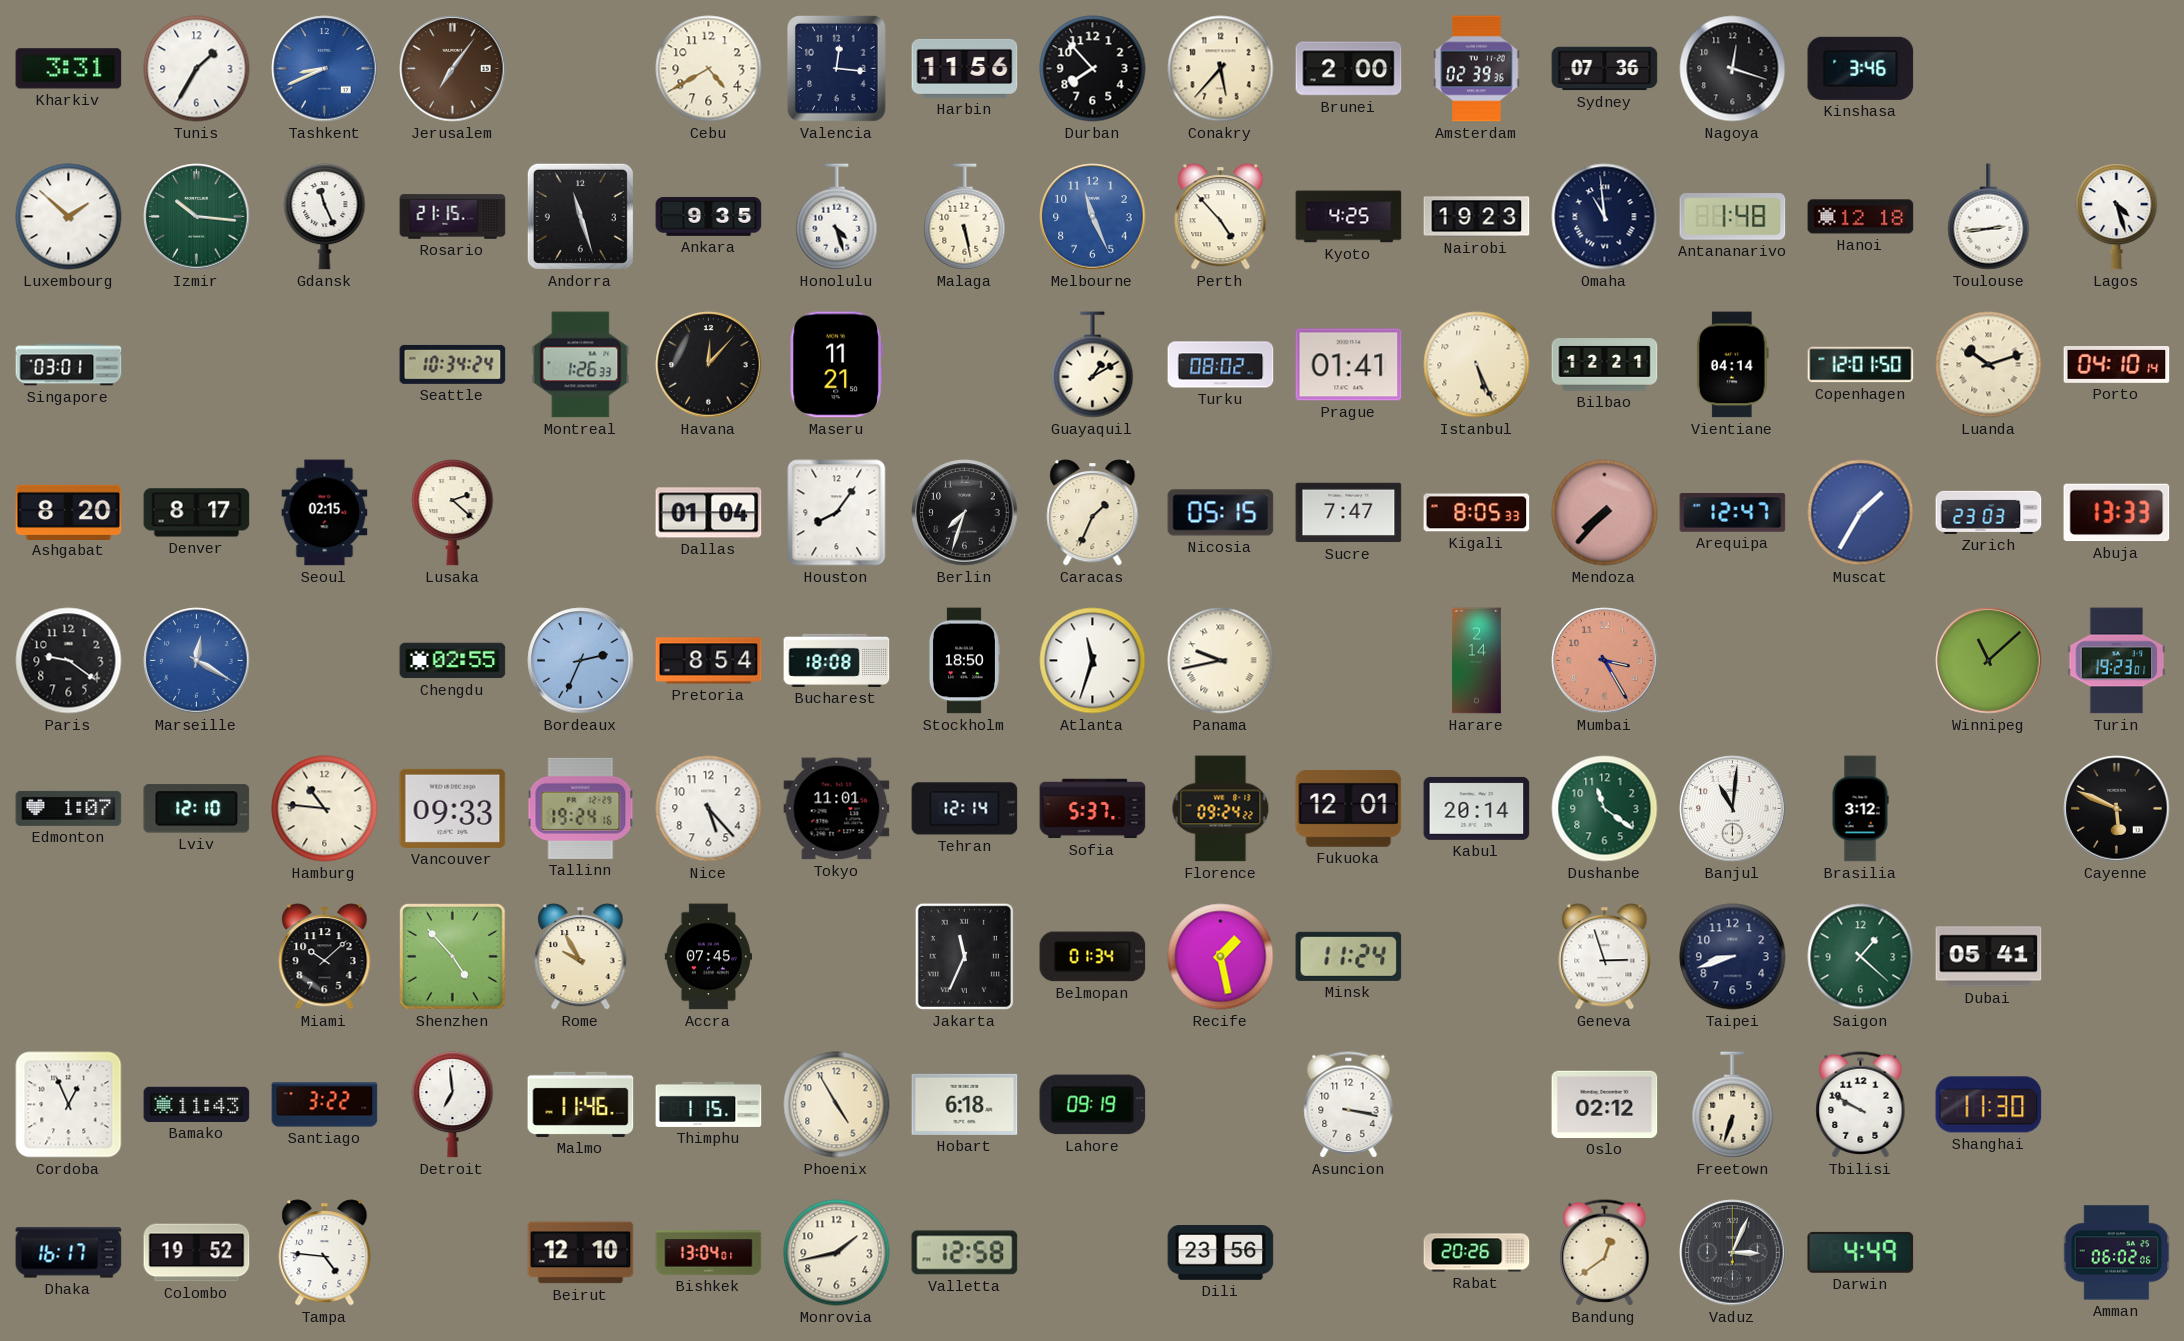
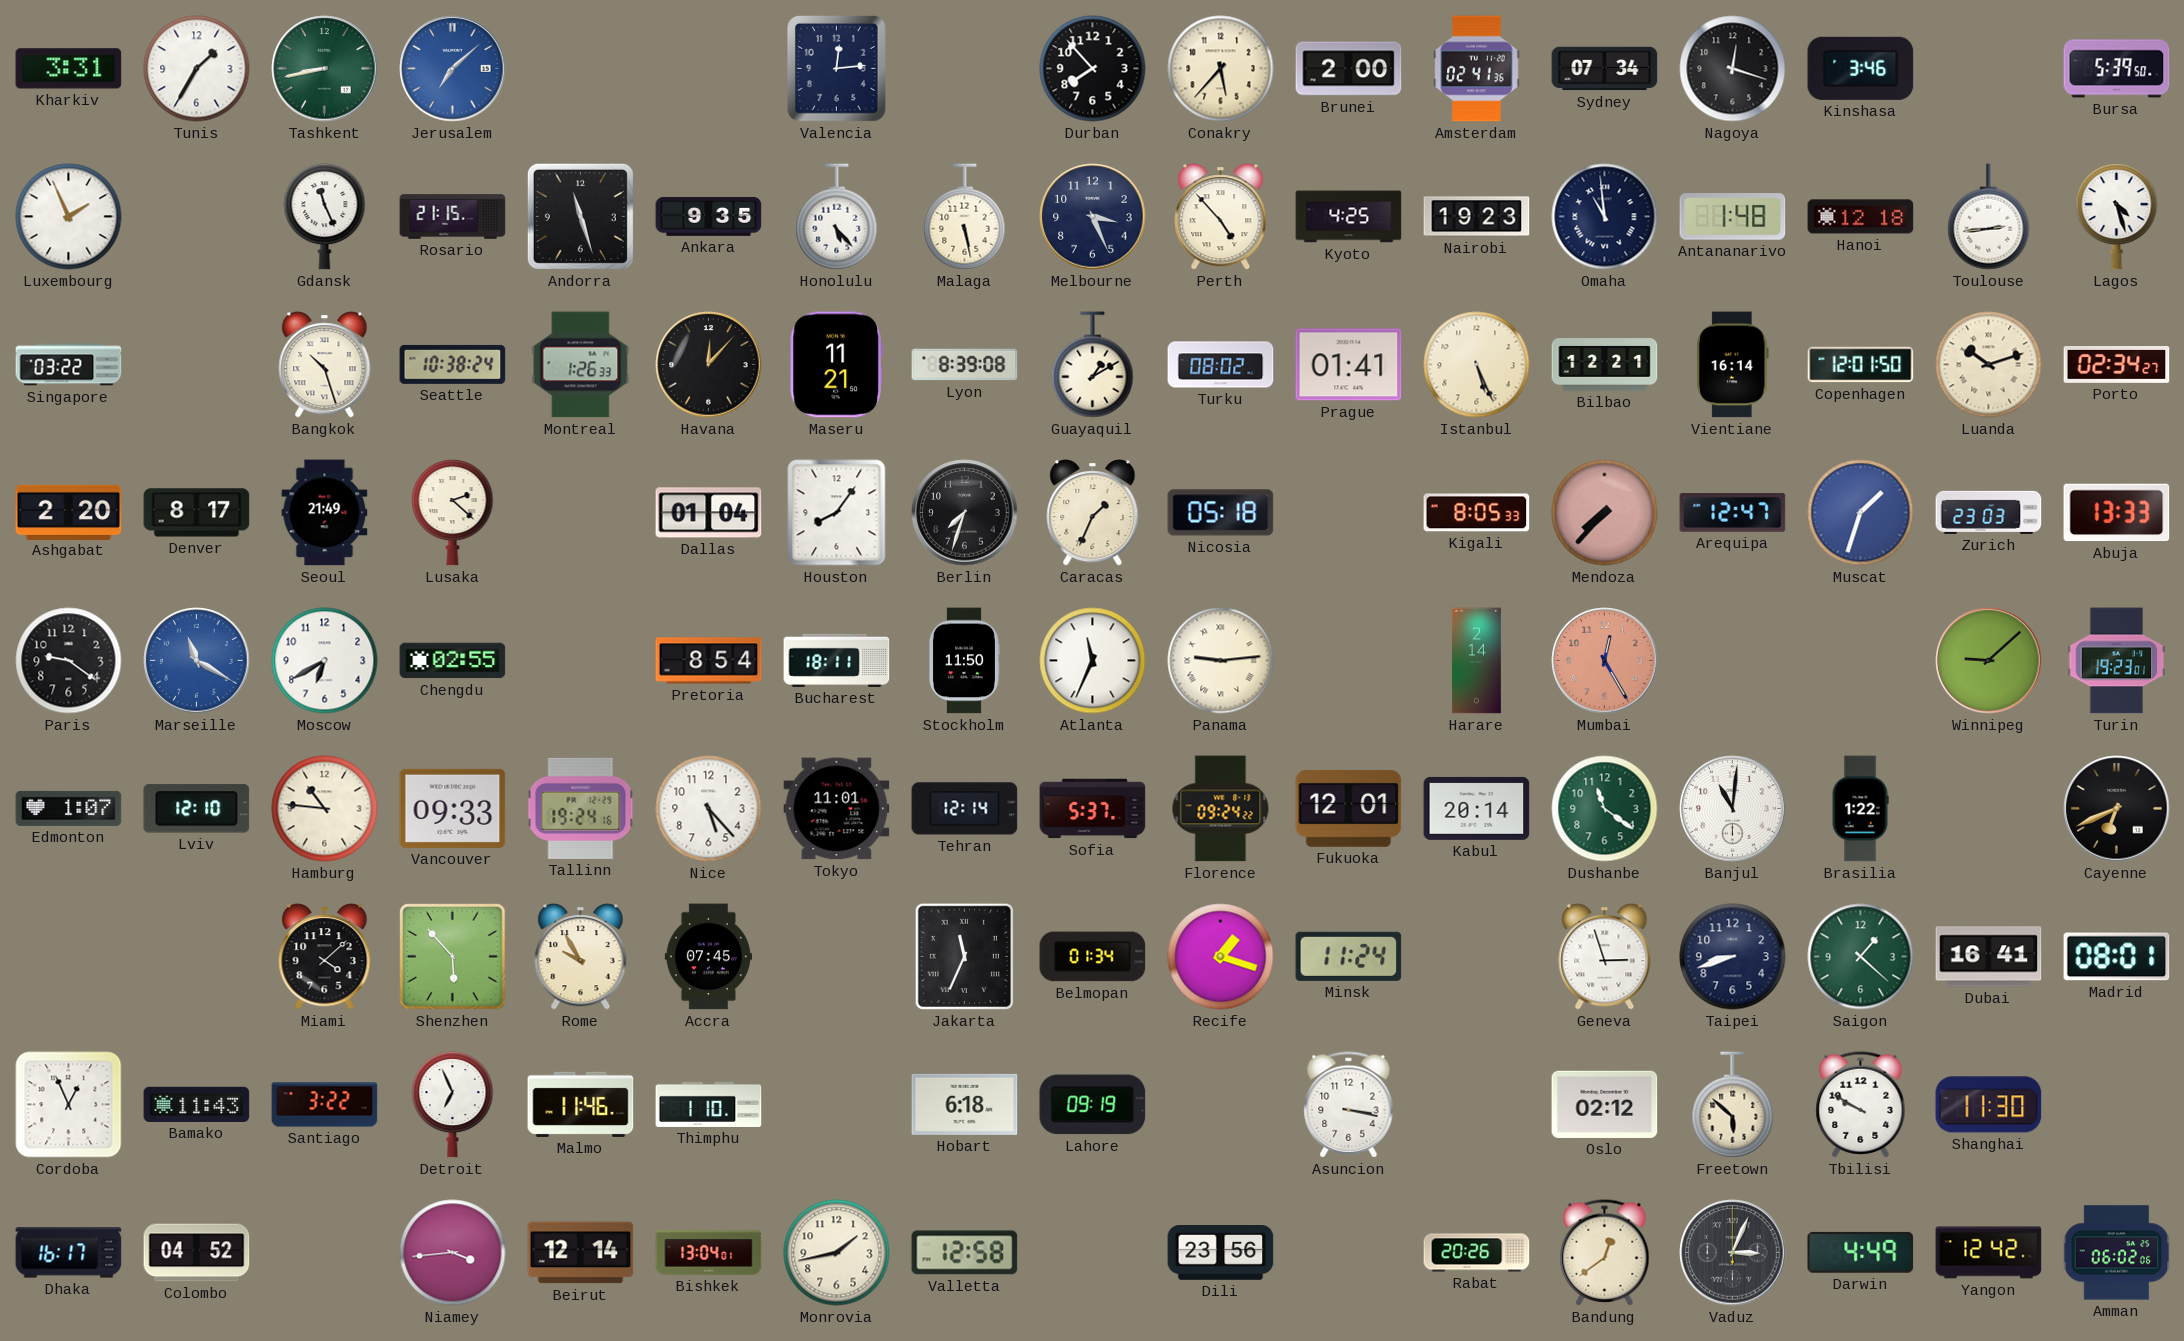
Tashkent: 8:41 -> 8:43
Tashkent dial: blue -> green
Jerusalem: 7:06 -> 7:08
Jerusalem dial: brown -> blue
Cebu: 4:40 -> none
Valencia: 12:16 -> 12:14
Harbin: 11:56 -> none
Amsterdam: 02:39 -> 02:41
Sydney: 07:36 -> 07:34
Bursa: none -> 5:39
Luxembourg: 1:52 -> 1:56
Izmir: 10:16 -> none
Honolulu: 4:27 -> 5:23
Melbourne: 11:26 -> 3:26
Melbourne dial: blue -> navy
Singapore: 03:01 -> 03:22
Bangkok: none -> 10:27
Seattle: 10:34 -> 10:38
Lyon: none -> 8:39
Vientiane: 04:14 -> 16:14
Porto: 04:10 -> 02:34
Ashgabat: 8:20 -> 2:20
Seoul: 02:15 -> 21:49
Nicosia: 05:15 -> 05:18
Sucre: 7:47 -> none
Muscat: 1:35 -> 1:33
Marseille: 12:20 -> 11:20
Moscow: none -> 6:40
Bordeaux: 2:34 -> none
Bucharest: 18:08 -> 18:11
Stockholm: 18:50 -> 11:50
Atlanta: 11:33 -> 11:34
Panama: 9:43 -> 9:14
Mumbai: 3:25 -> 12:25
Winnipeg: 11:08 -> 9:08
Brasilia: 3:12 -> 1:22
Cayenne: 5:49 -> 6:41
Miami: 10:08 -> 4:08
Shenzhen: 4:53 -> 5:53
Recife: 1:28 -> 1:18
Dubai: 05:41 -> 16:41
Madrid: none -> 08:01
Detroit: 6:59 -> 6:56
Thimphu: 1:15 -> 1:10
Phoenix: 4:55 -> none
Freetown: 6:33 -> 5:52
Colombo: 19:52 -> 04:52
Tampa: 4:46 -> none
Niamey: none -> 3:44
Beirut: 12:10 -> 12:14
Yangon: none -> 12:42
